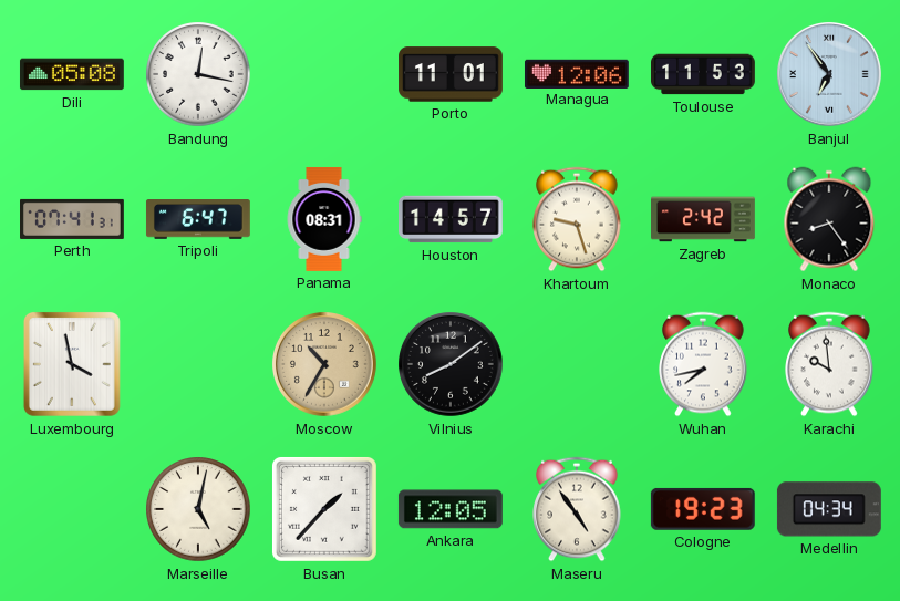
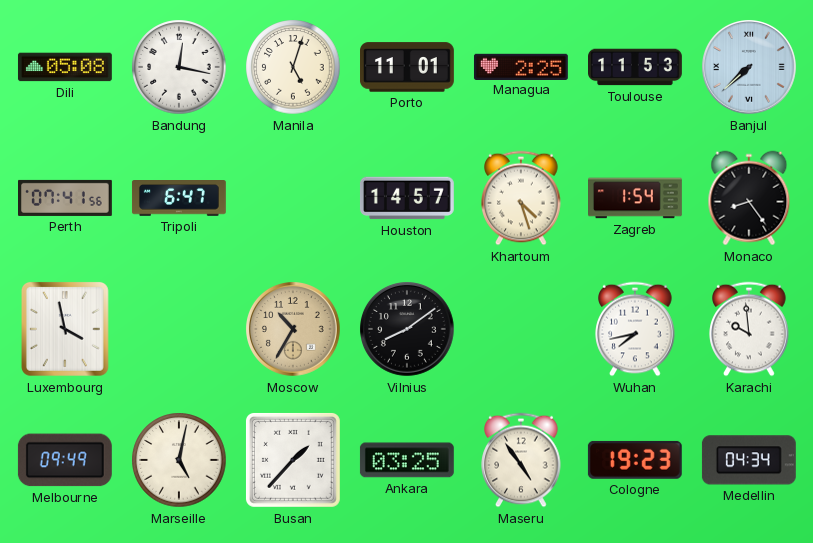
Manila: none -> 5:03
Managua: 12:06 -> 2:25
Banjul: 6:54 -> 7:38
Perth: 07:41:31 -> 07:41:56
Panama: 08:31 -> none
Khartoum: 9:27 -> 4:27
Zagreb: 2:42 -> 1:54
Melbourne: none -> 09:49
Ankara: 12:05 -> 03:25
